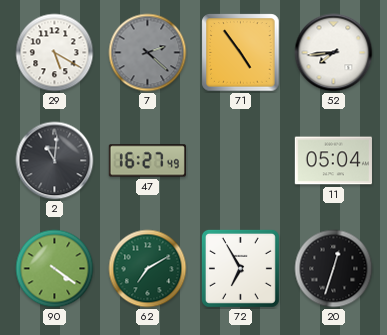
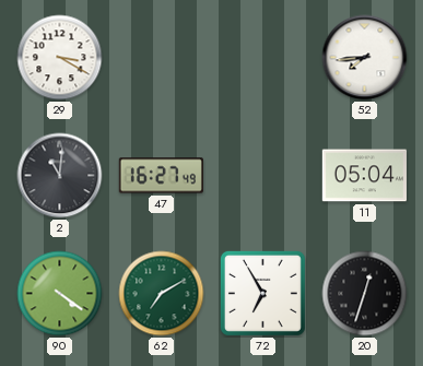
29: 5:20 -> 3:20
7: 2:22 -> none
71: 4:54 -> none
